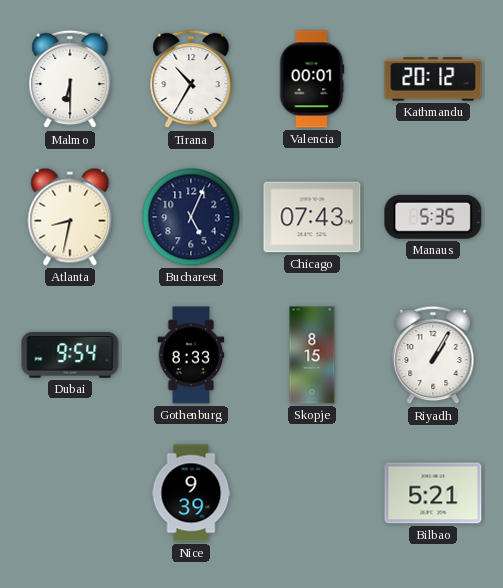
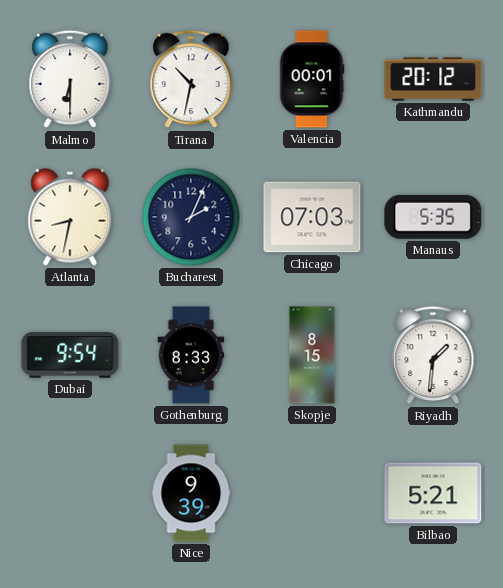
Tirana: 10:35 -> 10:32
Bucharest: 5:04 -> 2:04
Chicago: 07:43 -> 07:03
Riyadh: 1:05 -> 1:31
